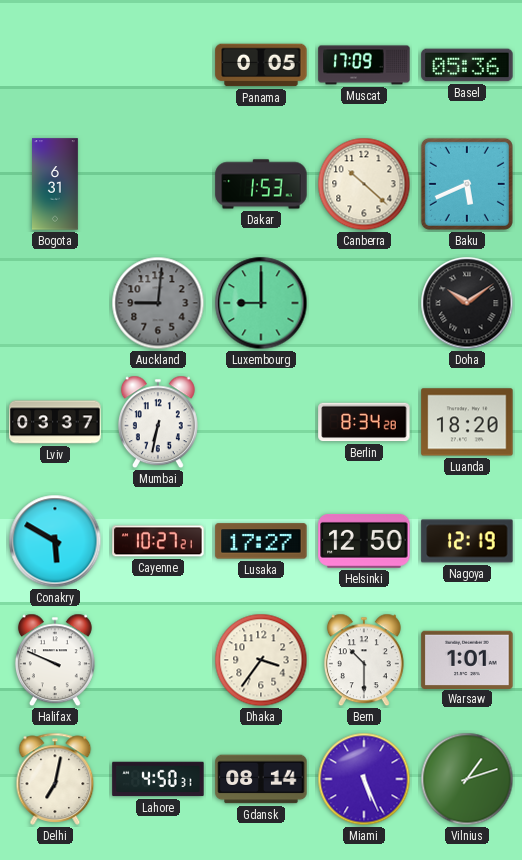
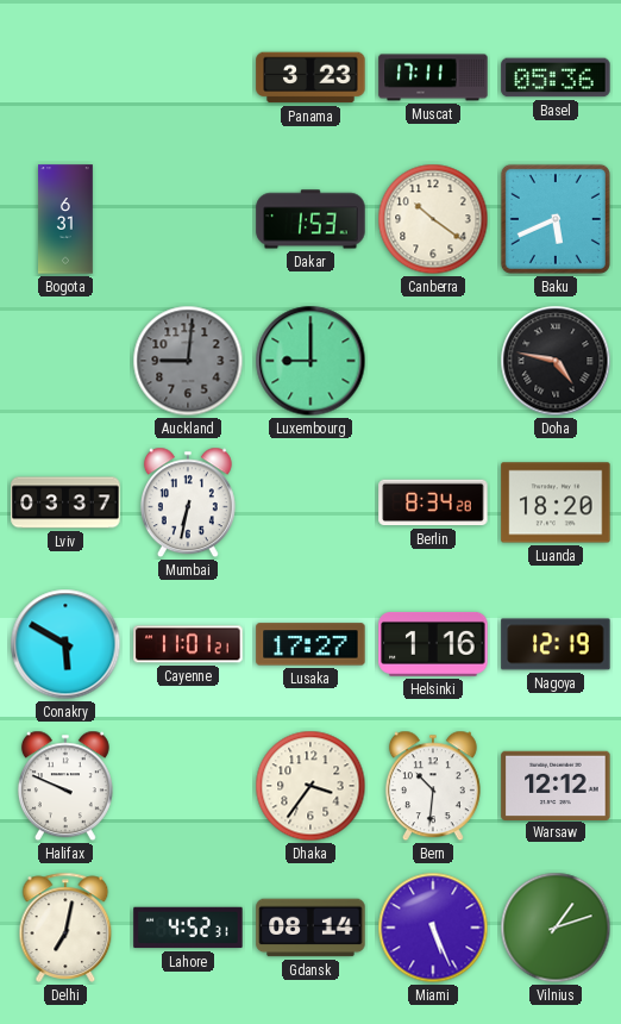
Panama: 0:05 -> 3:23
Muscat: 17:09 -> 17:11
Canberra: 10:22 -> 10:21
Doha: 10:09 -> 4:47
Cayenne: 10:27 -> 11:01
Helsinki: 12:50 -> 1:16
Bern: 10:30 -> 10:31
Warsaw: 1:01 -> 12:12
Lahore: 4:50 -> 4:52
